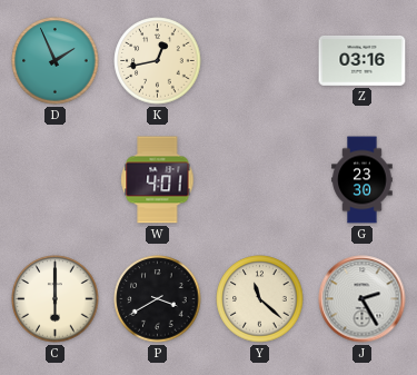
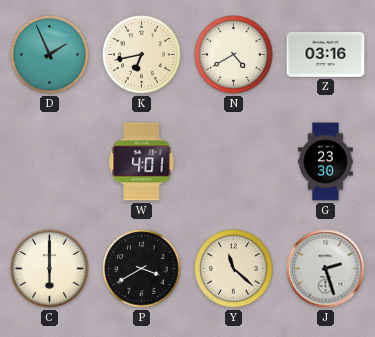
K: 12:43 -> 6:43
N: none -> 4:40
J: 2:25 -> 2:27
